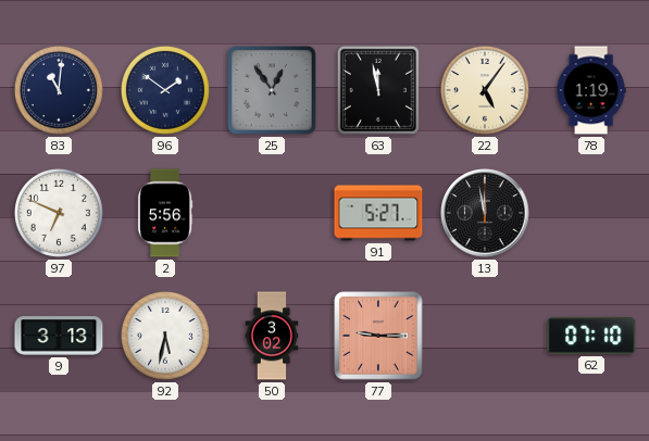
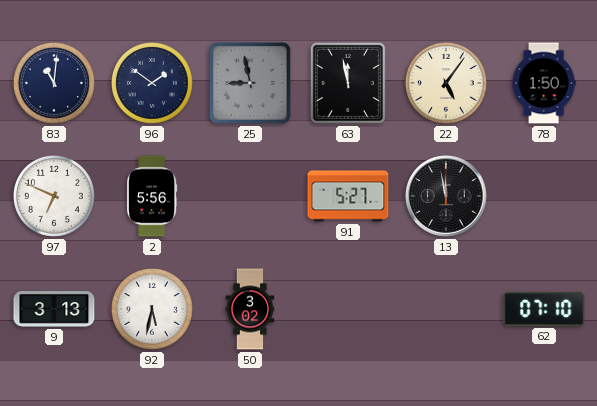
25: 12:54 -> 8:58
78: 1:19 -> 1:50
77: 9:15 -> none
